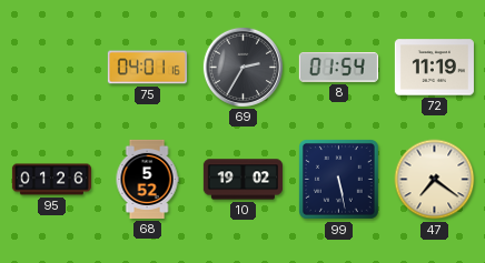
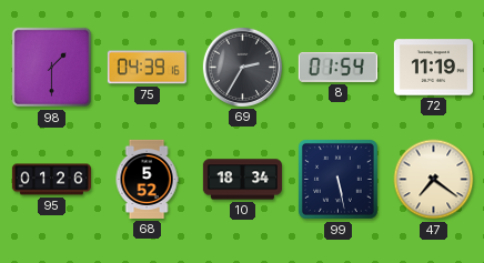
98: none -> 1:30
75: 04:01 -> 04:39
10: 19:02 -> 18:34
